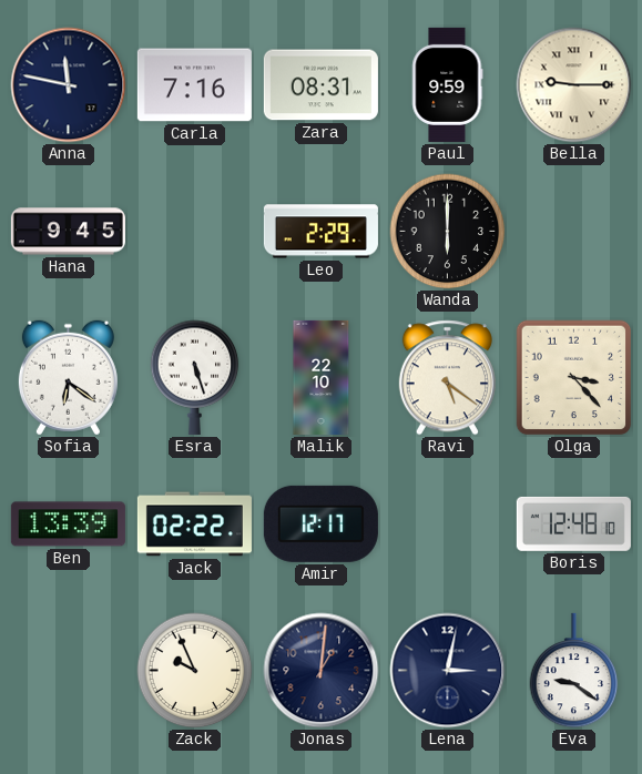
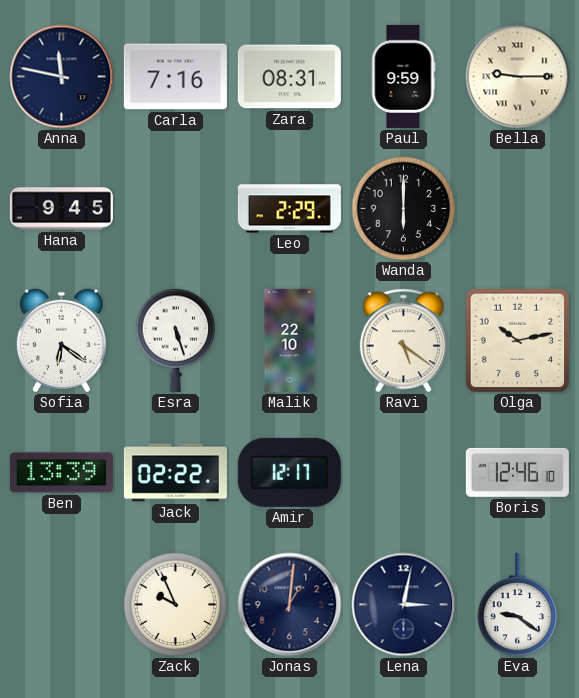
Olga: 3:23 -> 10:13
Boris: 12:48 -> 12:46
